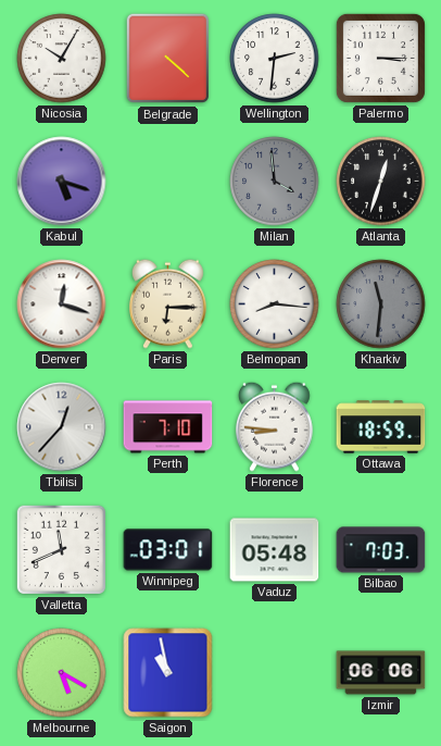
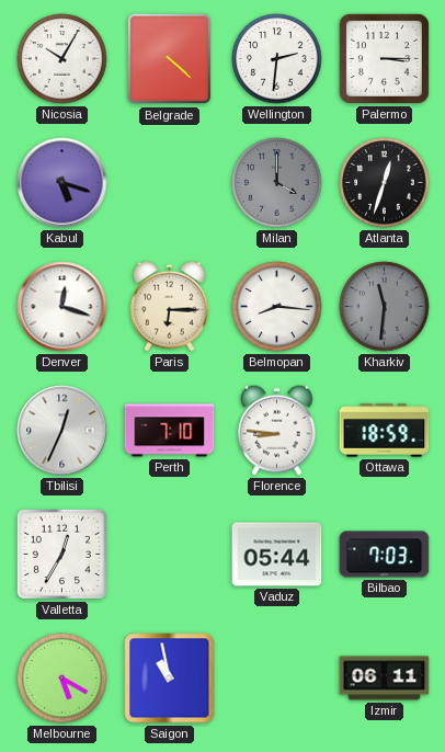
Milan: 3:59 -> 4:00
Tbilisi: 12:37 -> 12:34
Valletta: 11:41 -> 12:35
Winnipeg: 03:01 -> none
Vaduz: 05:48 -> 05:44
Izmir: 06:06 -> 06:11
